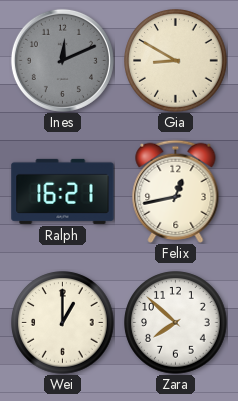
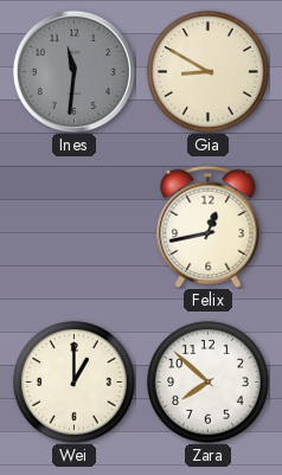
Ines: 12:11 -> 11:31
Ralph: 16:21 -> none
